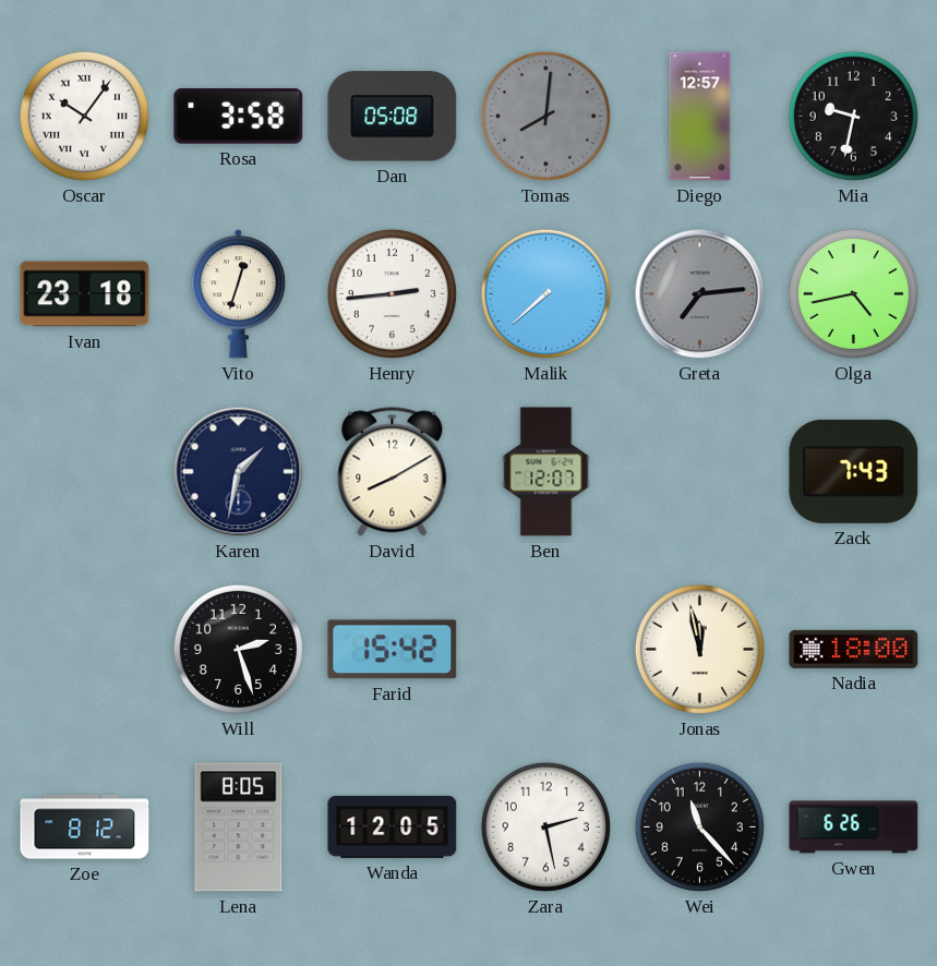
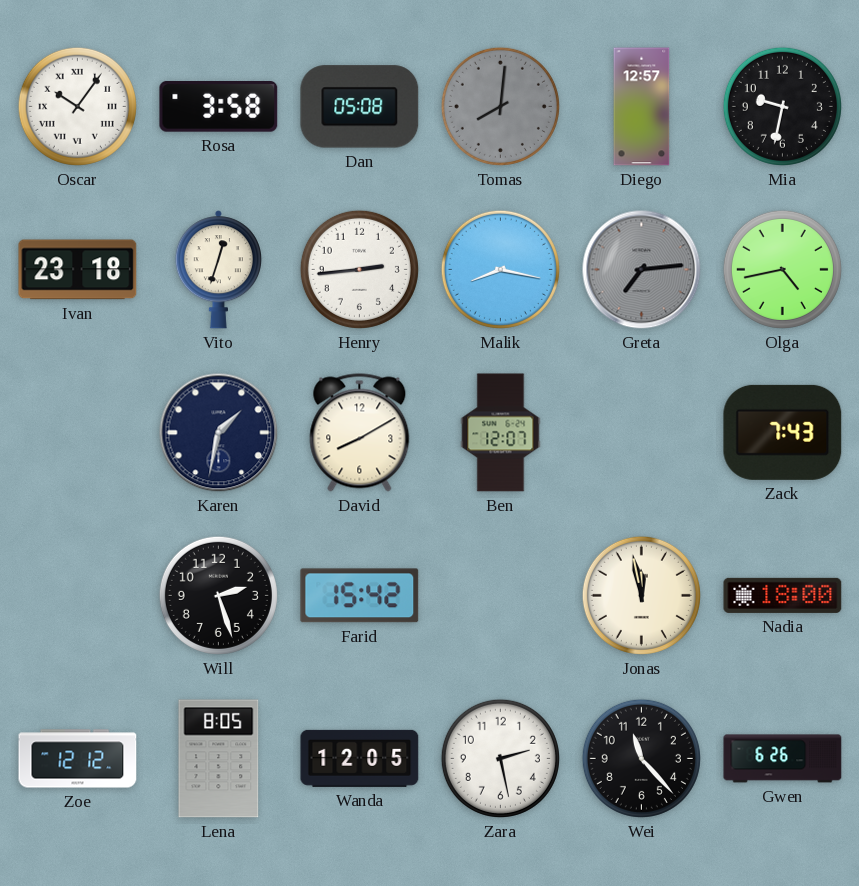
Malik: 7:38 -> 8:17
Zoe: 8:12 -> 12:12
